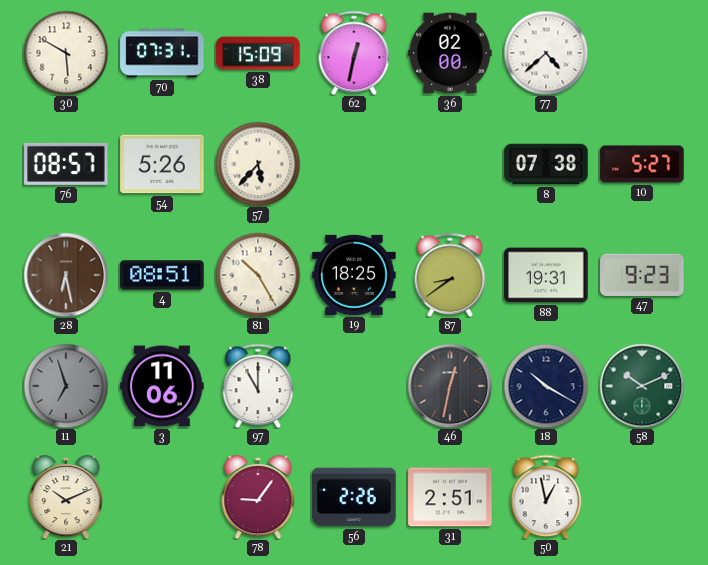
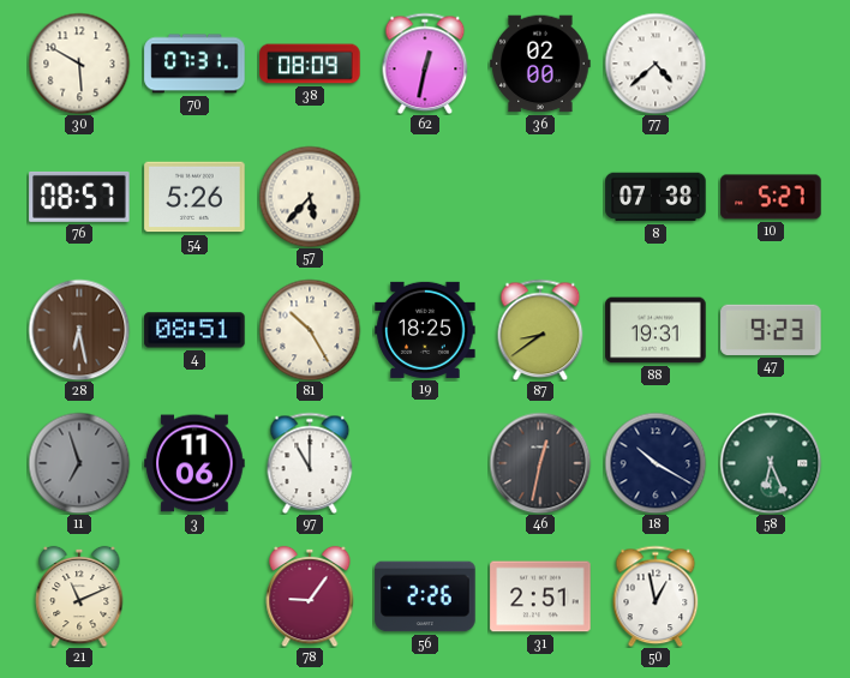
38: 15:09 -> 08:09
58: 10:11 -> 6:26
21: 10:11 -> 11:11
